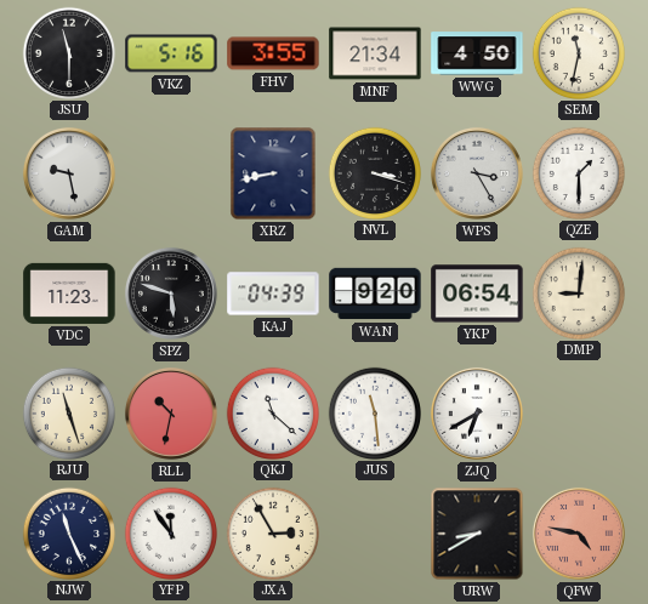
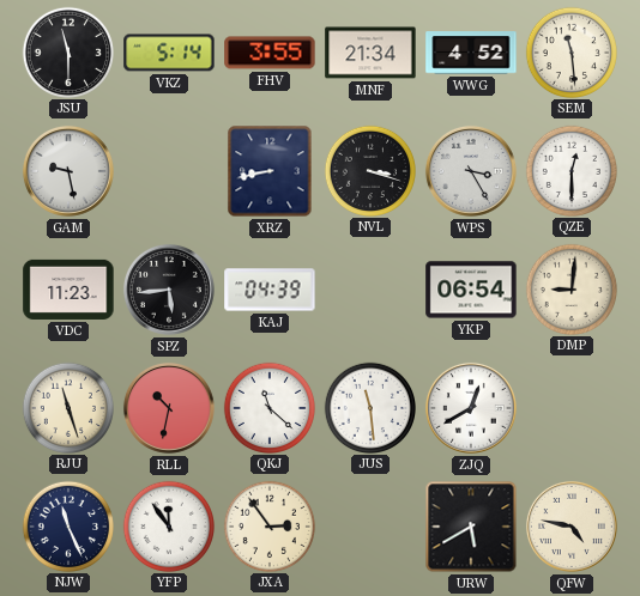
VKZ: 5:16 -> 5:14
WWG: 4:50 -> 4:52
SEM: 11:32 -> 11:29
QZE: 1:30 -> 12:30
SPZ: 5:48 -> 5:44
WAN: 9:20 -> none
ZJQ: 6:40 -> 12:40
JXA: 2:55 -> 2:54
URW: 8:40 -> 5:40
QFW dial: salmon -> cream
